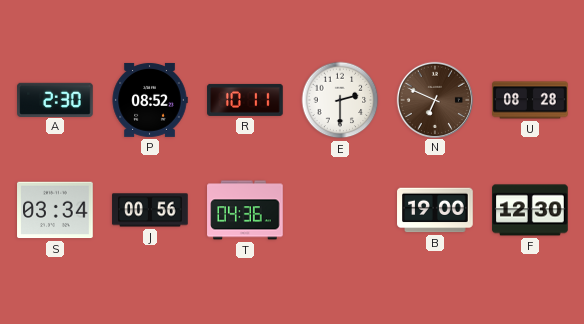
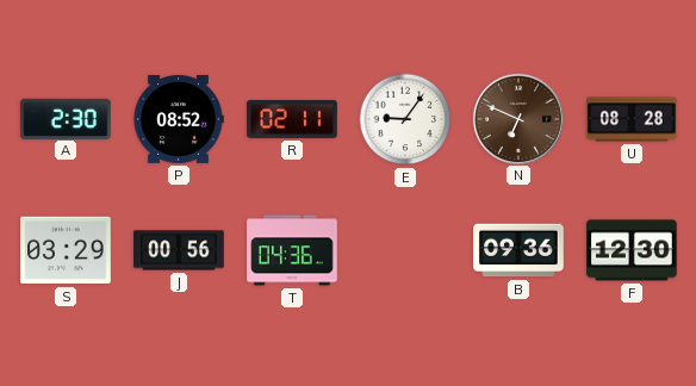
R: 10:11 -> 02:11
E: 2:30 -> 9:06
S: 03:34 -> 03:29
B: 19:00 -> 09:36
